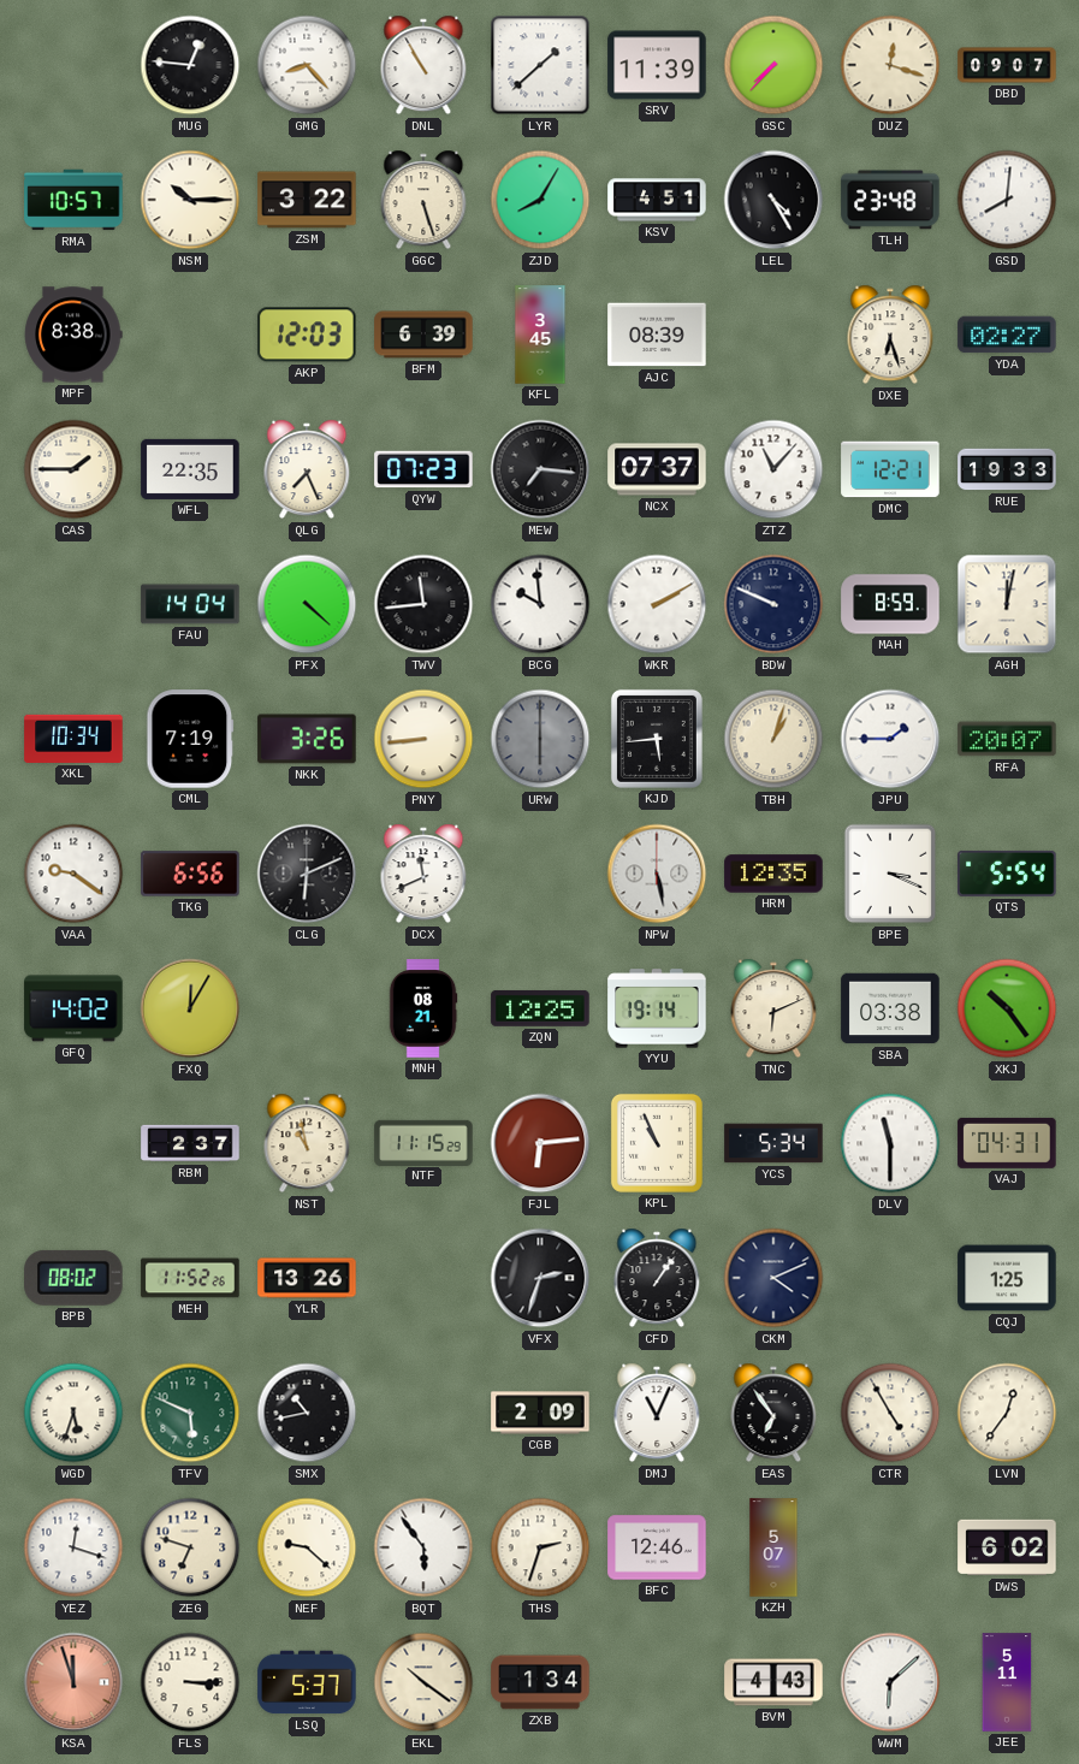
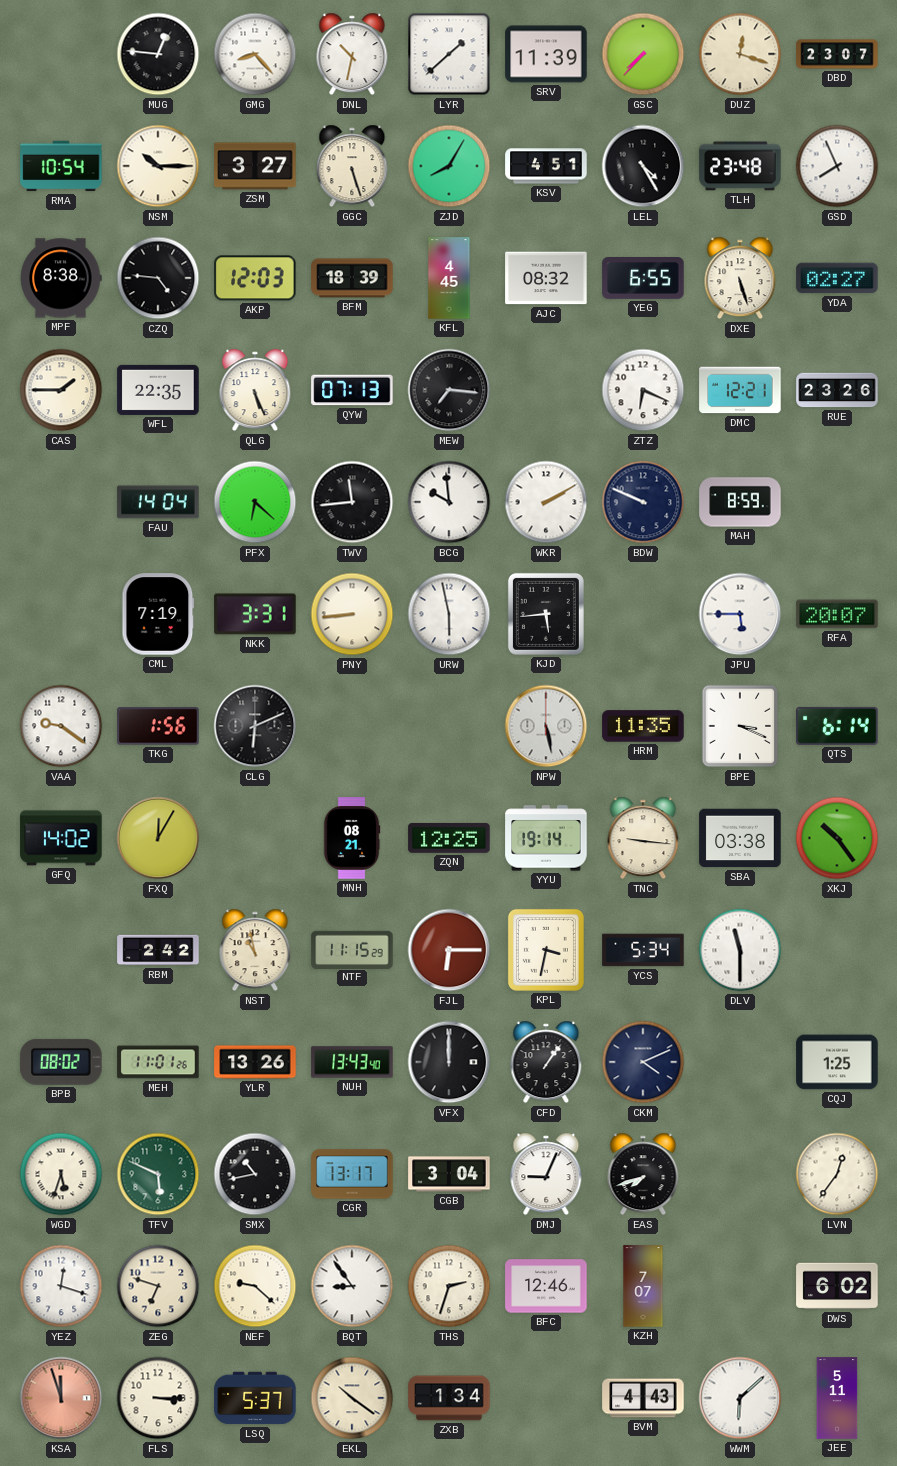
DNL: 10:55 -> 10:32
DBD: 09:07 -> 23:07
RMA: 10:57 -> 10:54
ZSM: 3:22 -> 3:27
GSD: 8:01 -> 7:56
CZQ: none -> 4:46
BFM: 6:39 -> 18:39
KFL: 3:45 -> 4:45
AJC: 08:39 -> 08:32
YEG: none -> 6:55
DXE: 6:27 -> 5:27
QLG: 7:26 -> 5:26
QYW: 07:23 -> 07:13
NCX: 07:37 -> none
ZTZ: 11:07 -> 6:19
RUE: 19:33 -> 23:26
PFX: 4:22 -> 6:22
AGH: 12:02 -> none
XKL: 10:34 -> none
NKK: 3:26 -> 3:31
URW: 6:00 -> 5:58
URW dial: grey -> white
TBH: 1:03 -> none
JPU: 1:45 -> 5:45
TKG: 6:56 -> 1:56
DCX: 11:41 -> none
HRM: 12:35 -> 11:35
QTS: 5:54 -> 6:14
TNC: 6:11 -> 9:16
RBM: 2:37 -> 2:42
FJL: 6:14 -> 6:15
KPL: 10:56 -> 3:32
VAJ: 04:31 -> none
MEH: 11:52 -> 11:01
NUH: none -> 13:43
VFX: 2:33 -> 12:00
CGR: none -> 13:17
CGB: 2:09 -> 3:04
DMJ: 11:04 -> 9:04
EAS: 6:54 -> 7:42
CTR: 4:55 -> none
BQT: 5:54 -> 8:54
KZH: 5:07 -> 7:07
